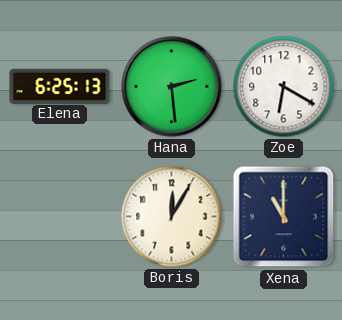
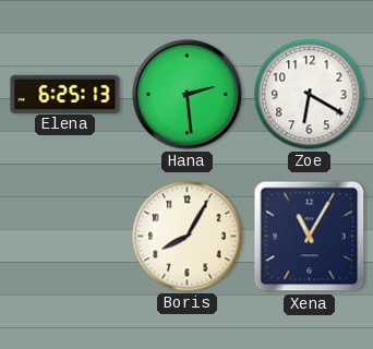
Boris: 12:05 -> 8:05
Xena: 11:00 -> 11:05
